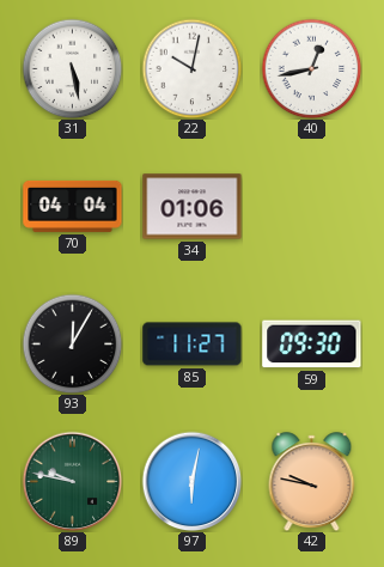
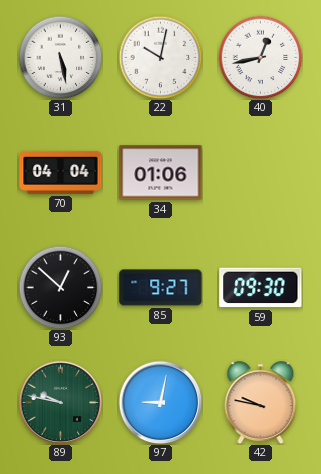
93: 12:05 -> 12:52
85: 11:27 -> 9:27
97: 6:02 -> 9:02
